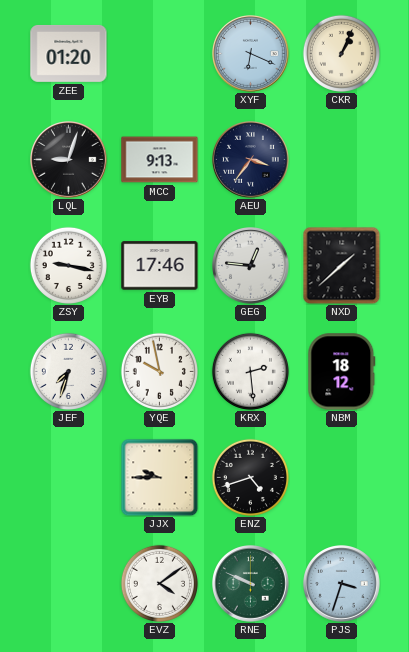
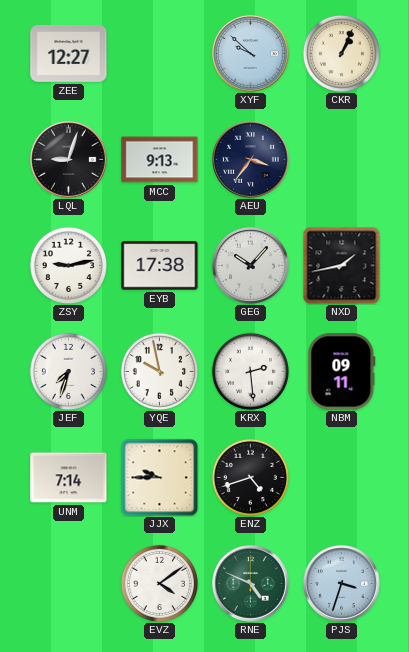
ZEE: 01:20 -> 12:27
XYF: 6:19 -> 9:52
ZSY: 9:17 -> 9:13
EYB: 17:46 -> 17:38
GEG: 12:46 -> 10:07
NXD: 1:38 -> 1:43
NBM: 18:12 -> 09:11
UNM: none -> 7:14
RNE: 9:49 -> 4:49
